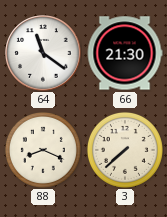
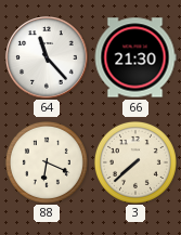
64: 11:21 -> 11:23
88: 8:19 -> 6:19
